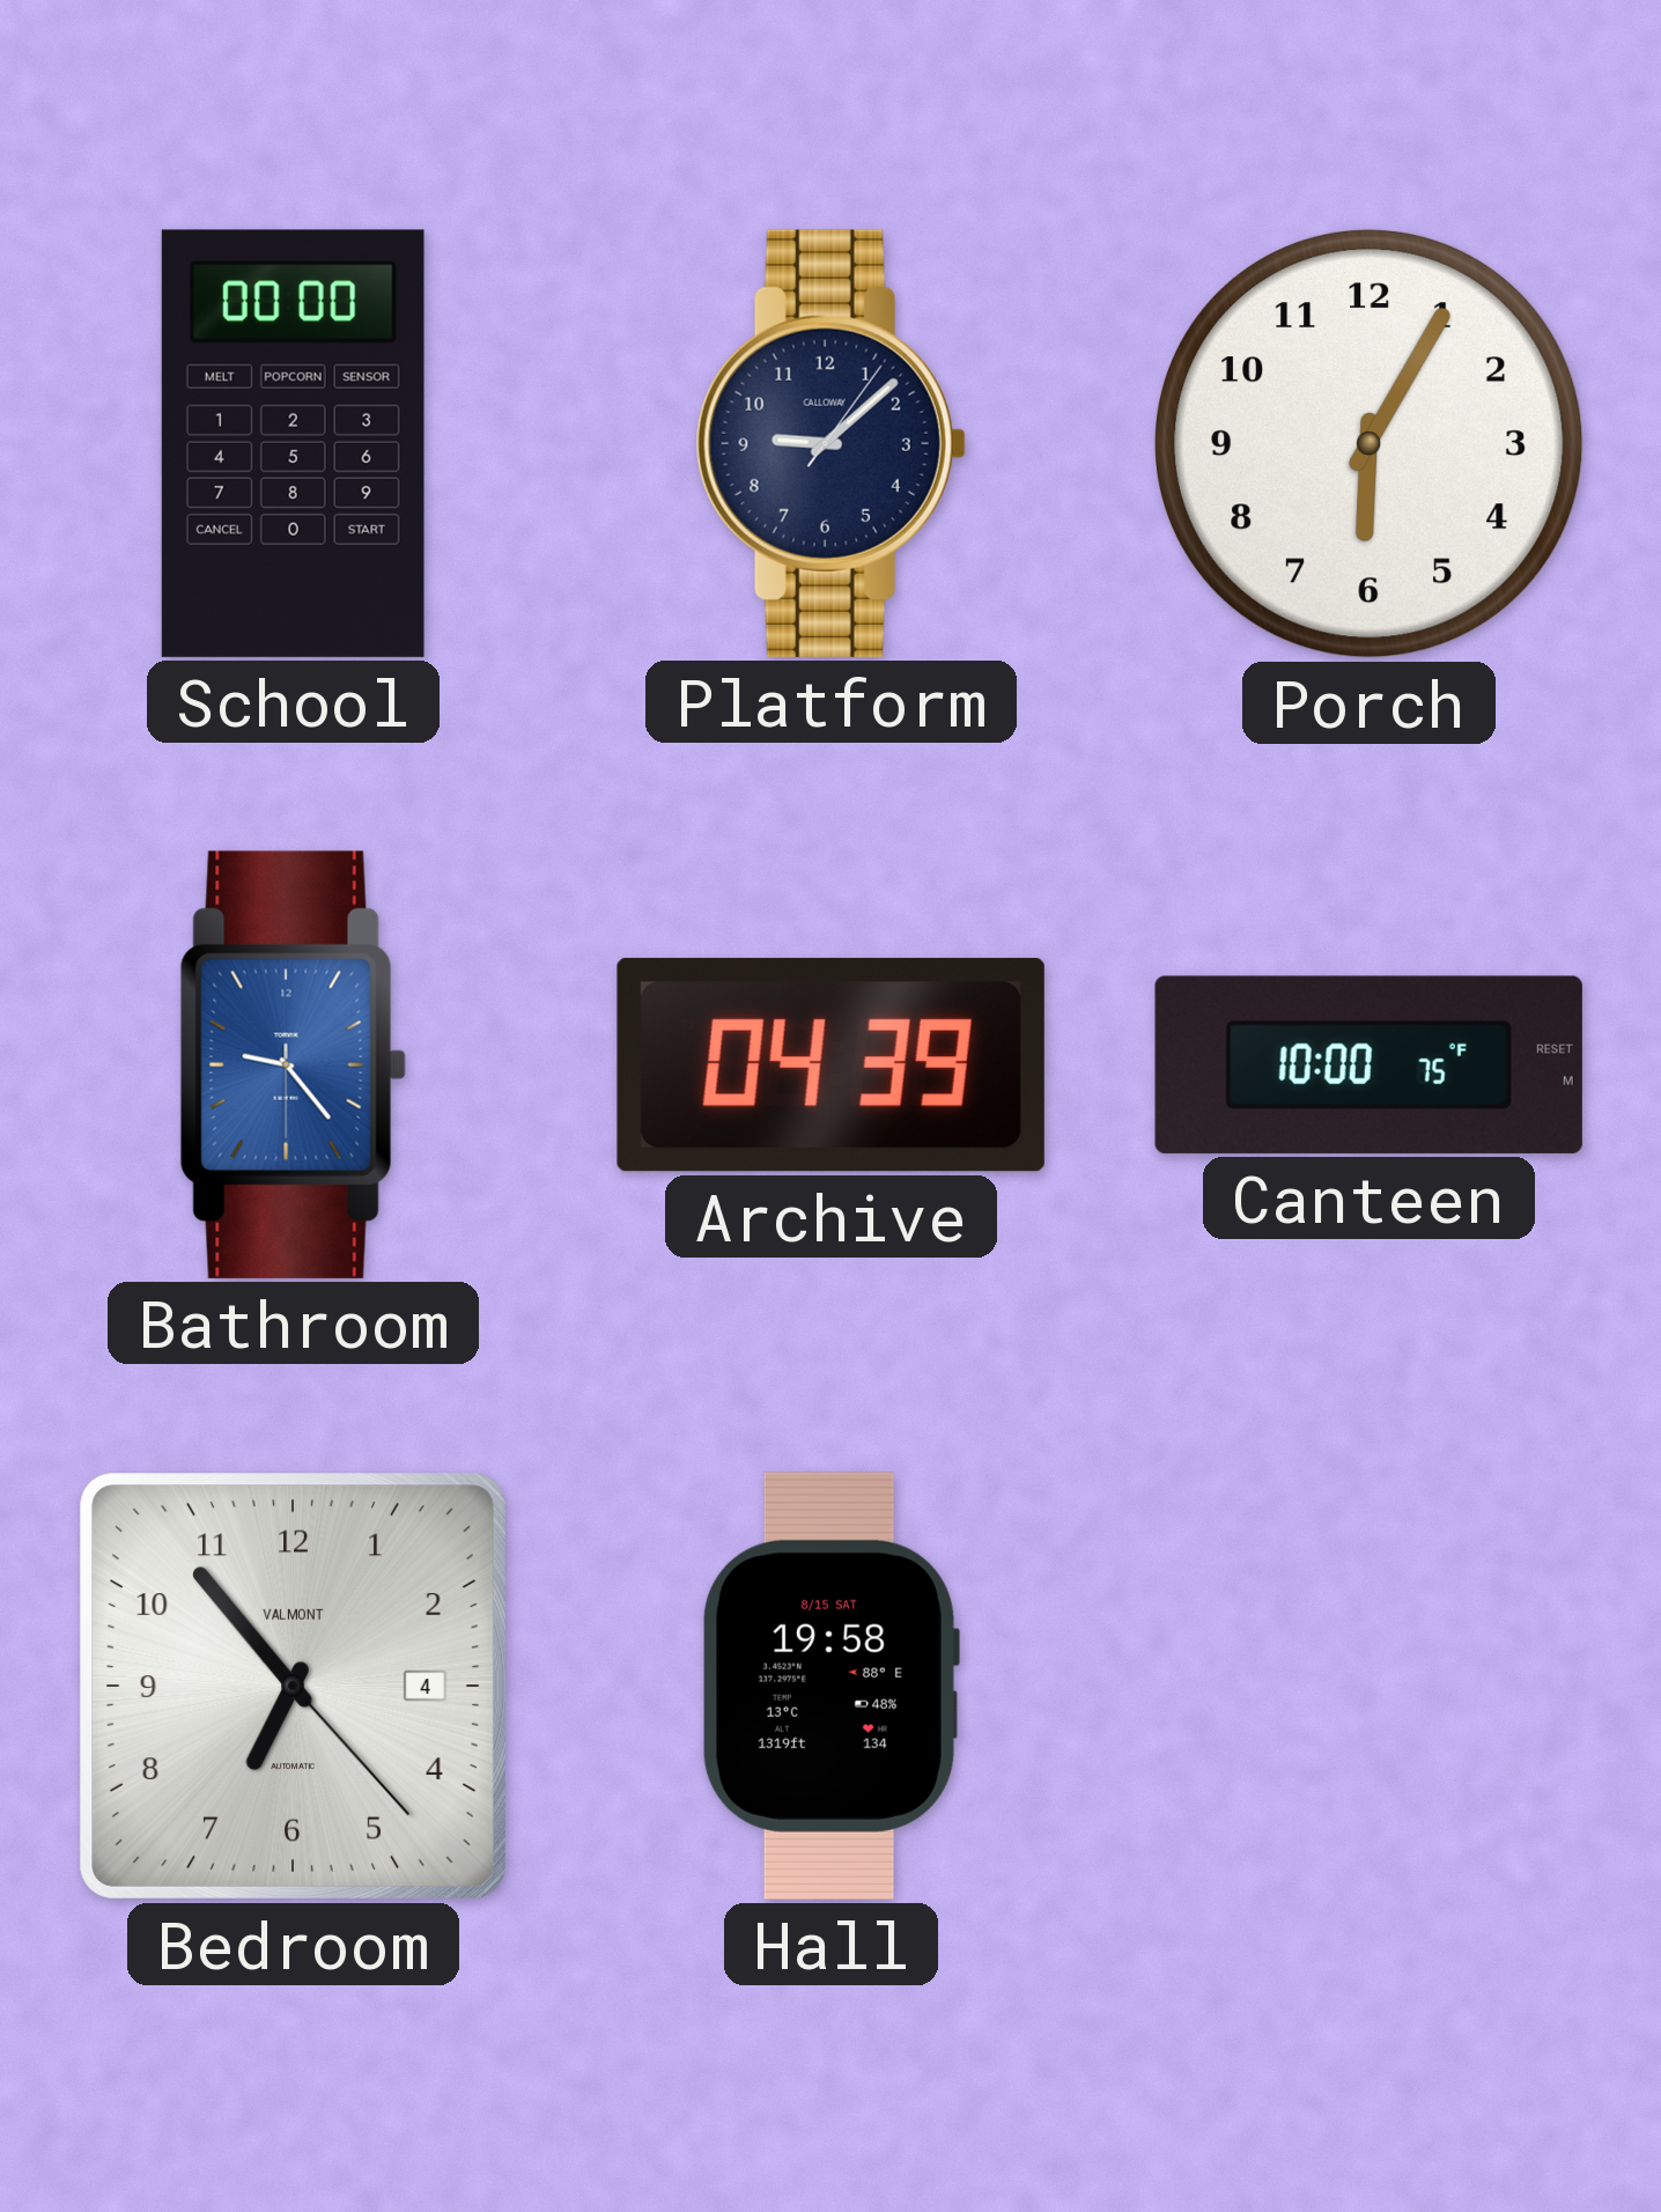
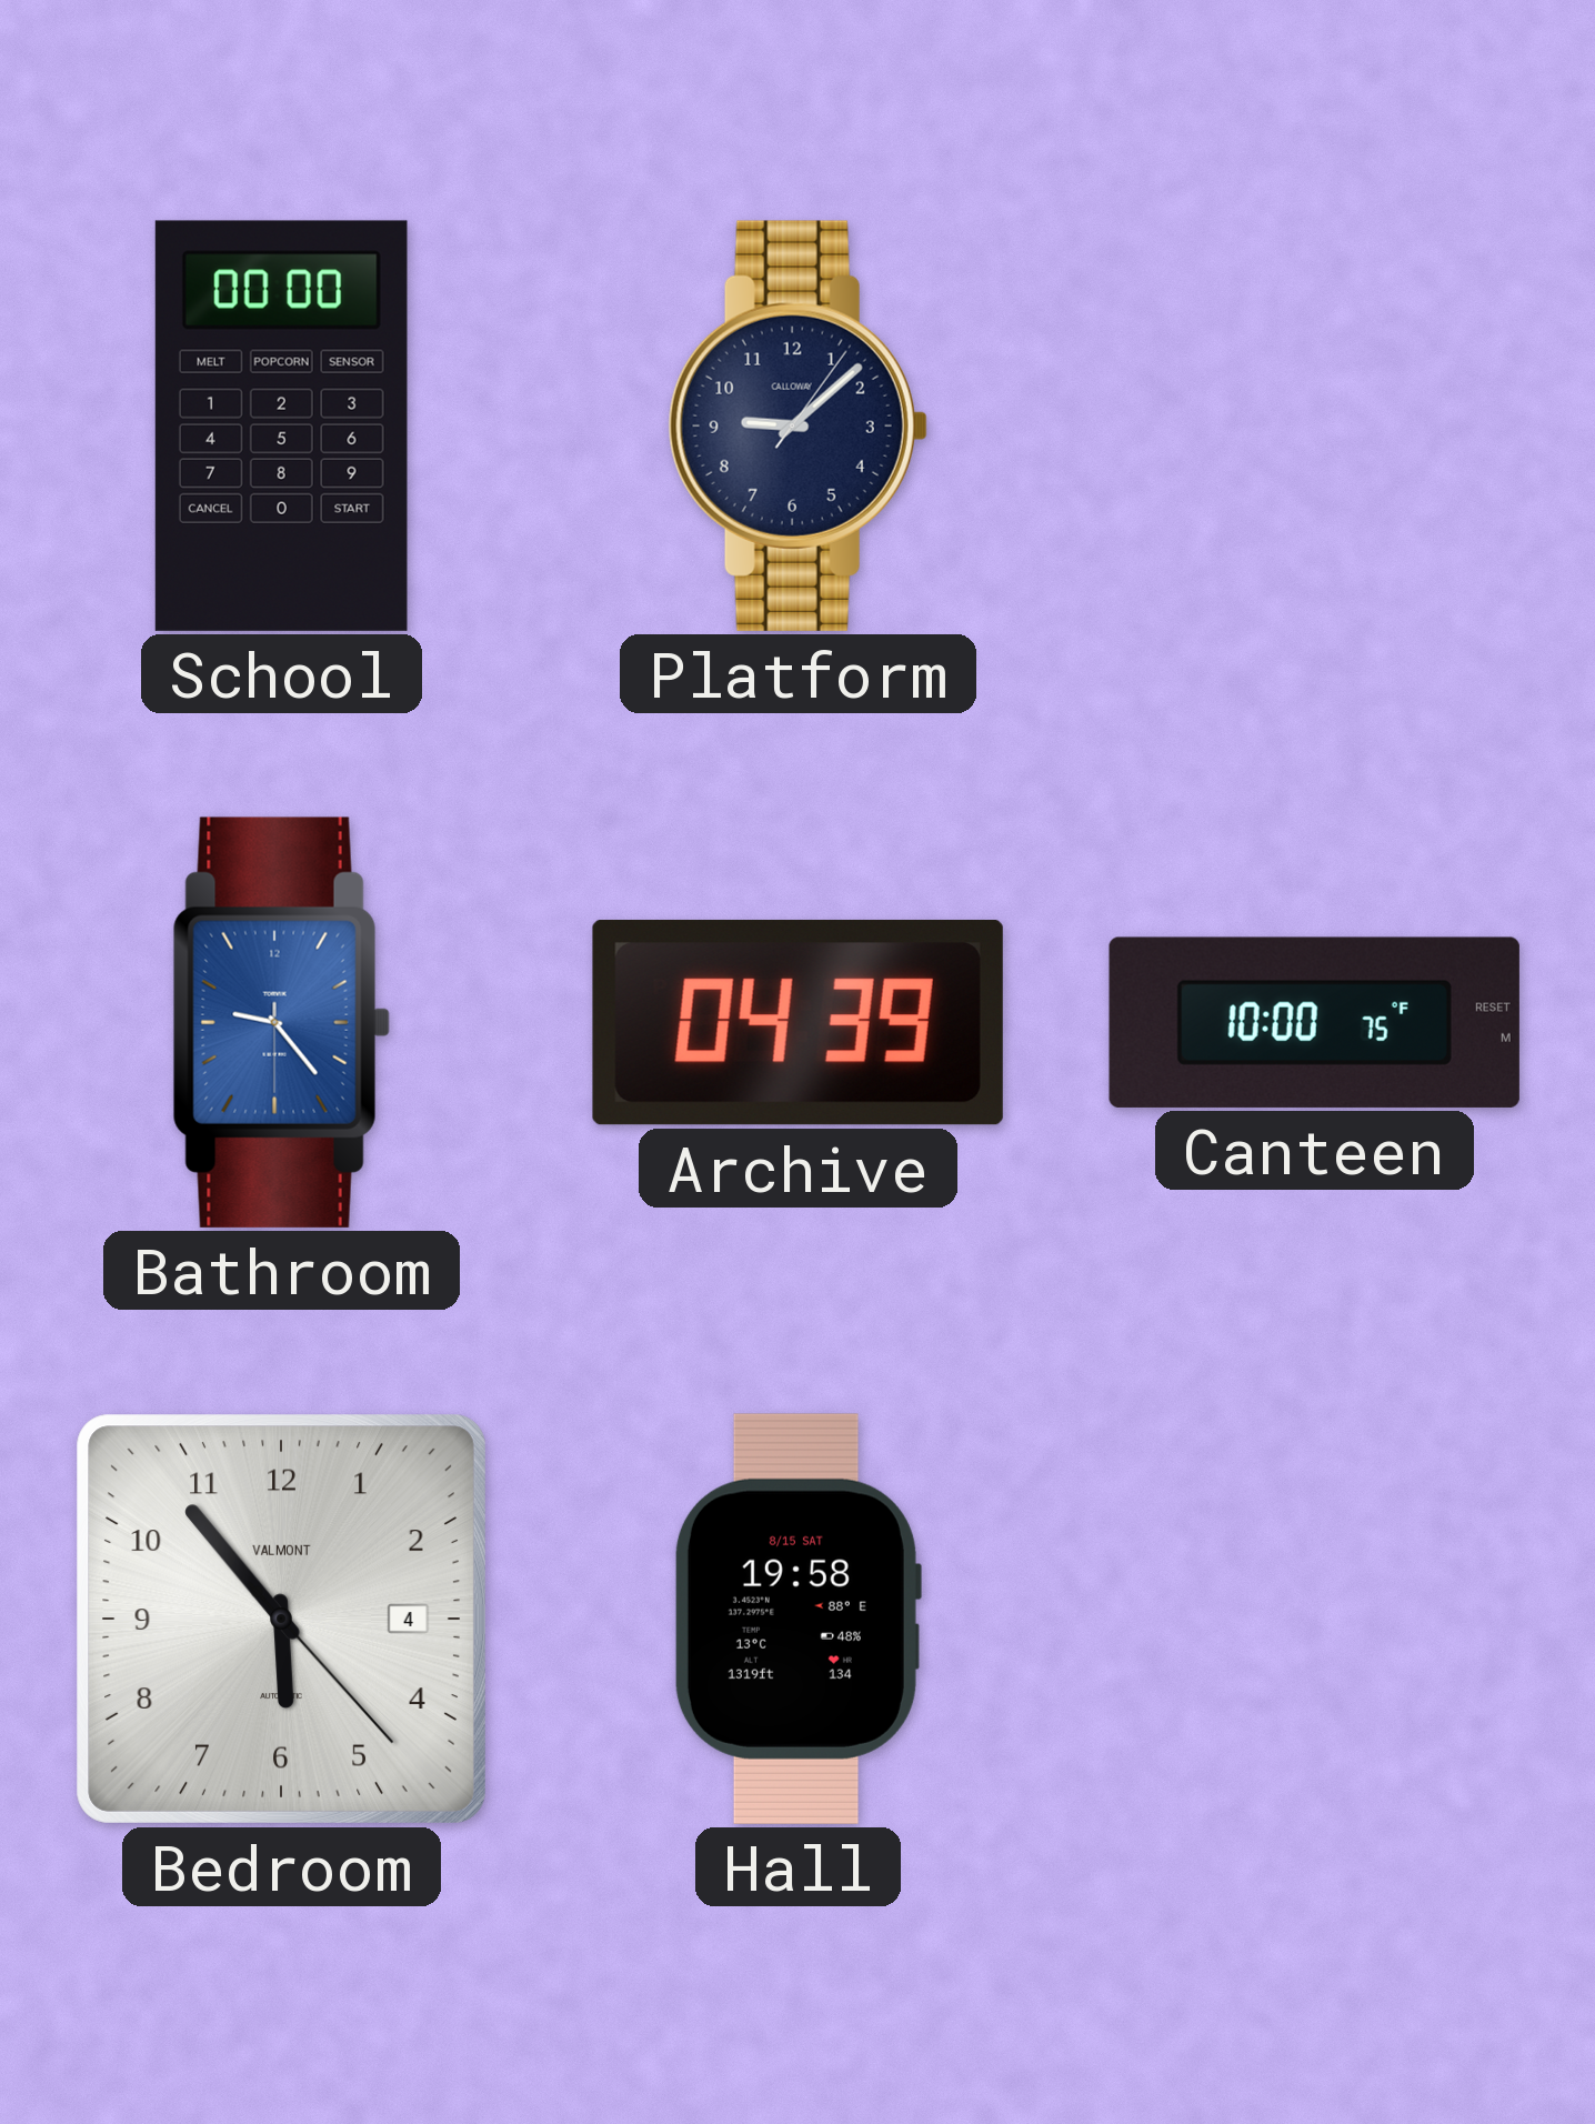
Porch: 6:05 -> none
Bedroom: 6:53 -> 5:53
